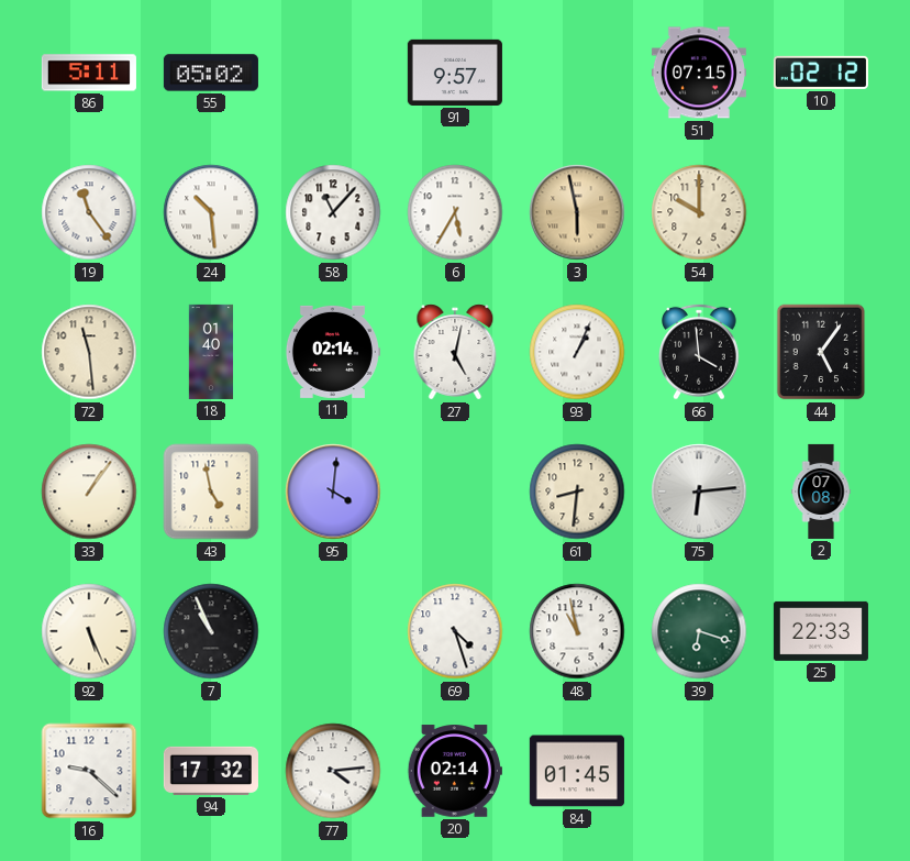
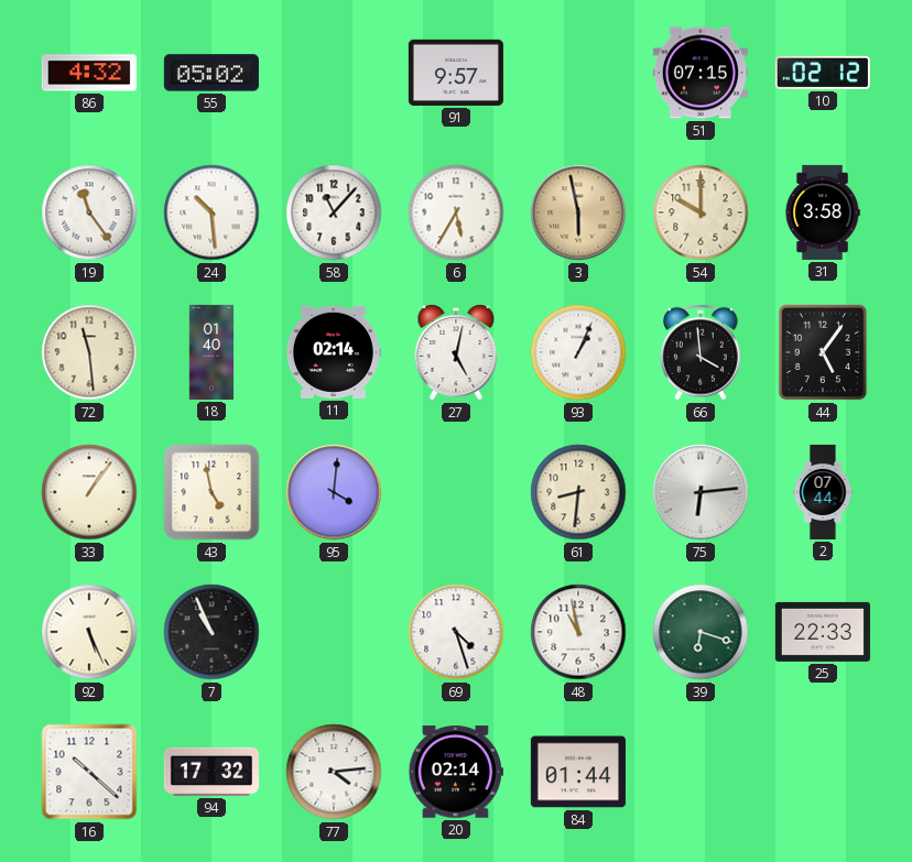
86: 5:11 -> 4:32
31: none -> 3:58
2: 07:08 -> 07:44
16: 9:22 -> 10:22
84: 01:45 -> 01:44
